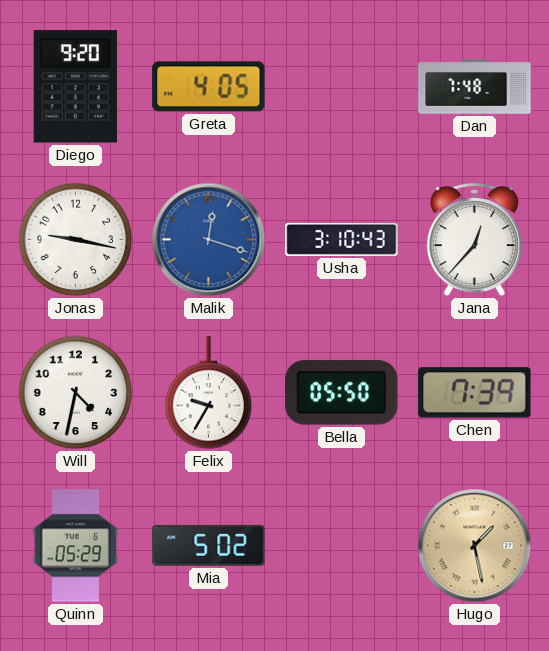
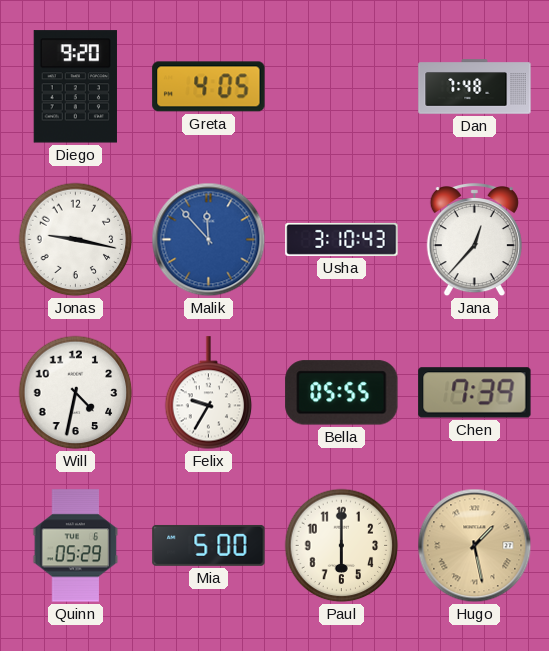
Malik: 12:18 -> 11:53
Bella: 05:50 -> 05:55
Mia: 5:02 -> 5:00
Paul: none -> 6:00
